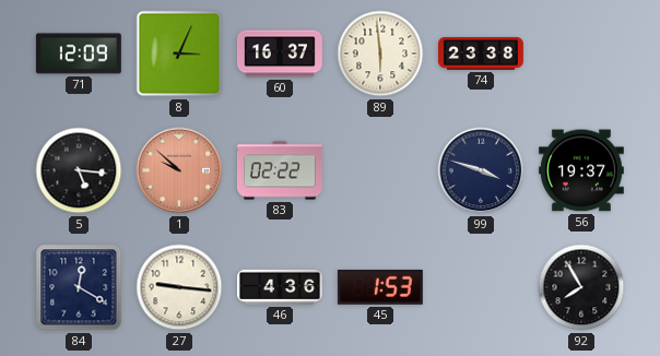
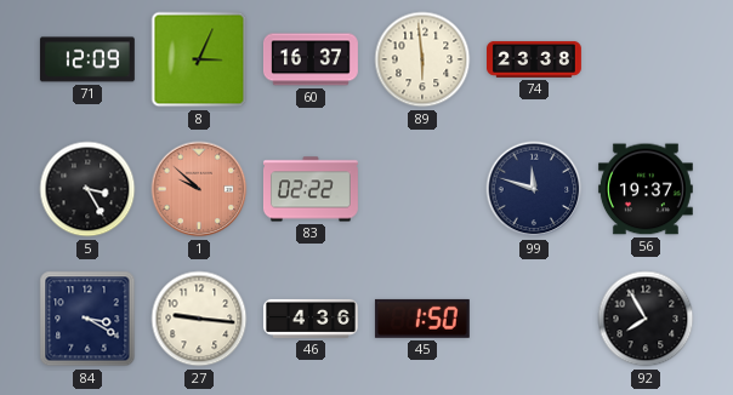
5: 5:16 -> 3:25
99: 3:48 -> 11:48
84: 12:20 -> 3:20
45: 1:53 -> 1:50
